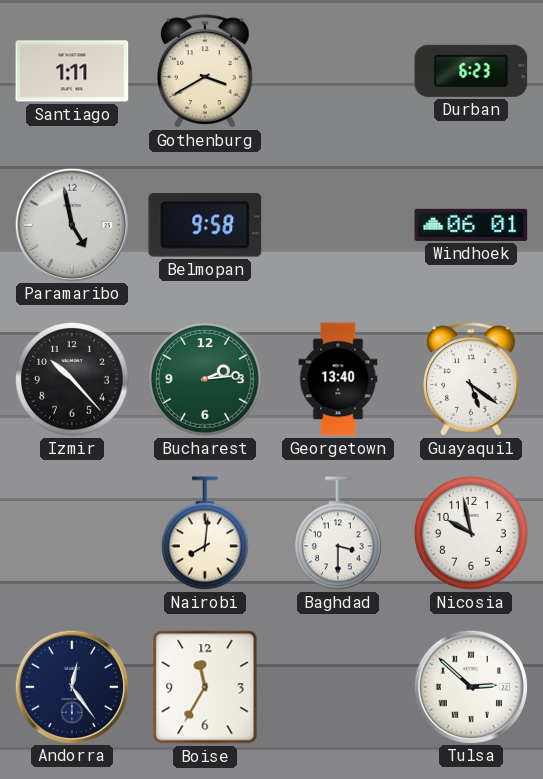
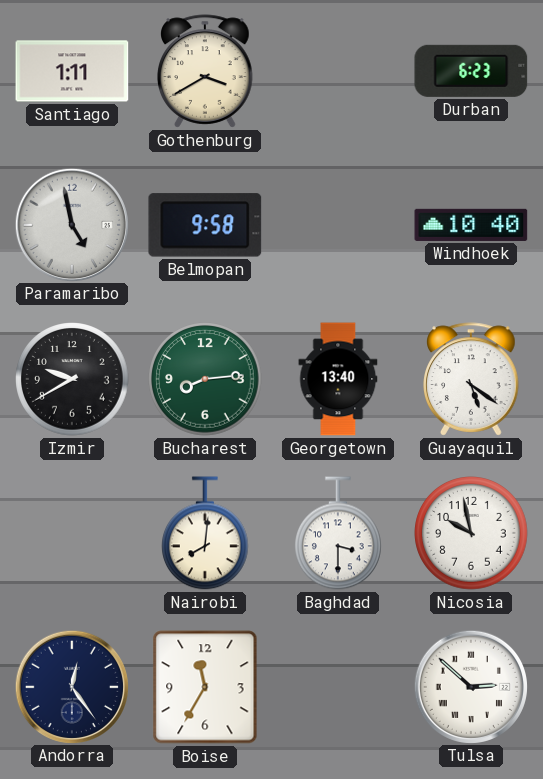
Windhoek: 06:01 -> 10:40
Izmir: 10:23 -> 9:40
Bucharest: 2:14 -> 8:14
